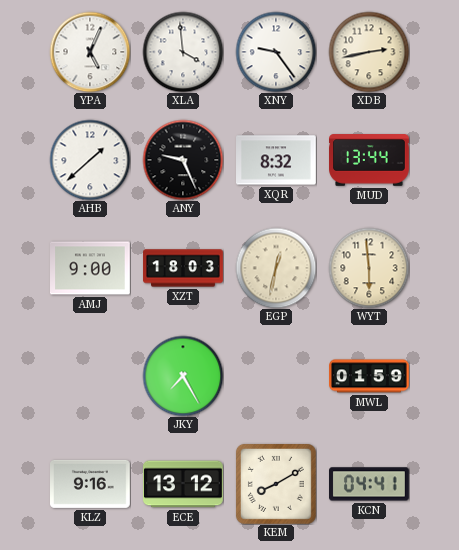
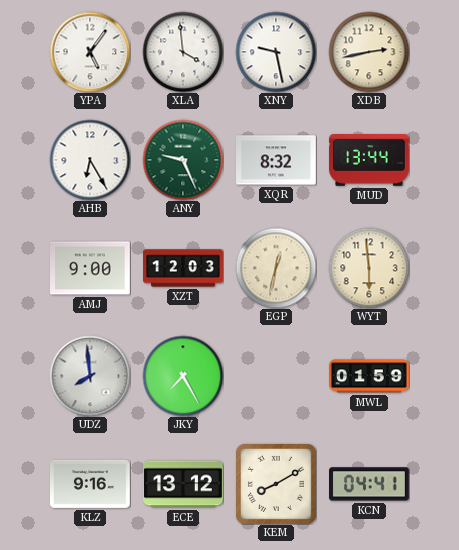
YPA: 5:04 -> 5:06
XNY: 9:24 -> 9:28
AHB: 1:38 -> 6:25
ANY dial: black -> green
XZT: 18:03 -> 12:03
UDZ: none -> 7:59
